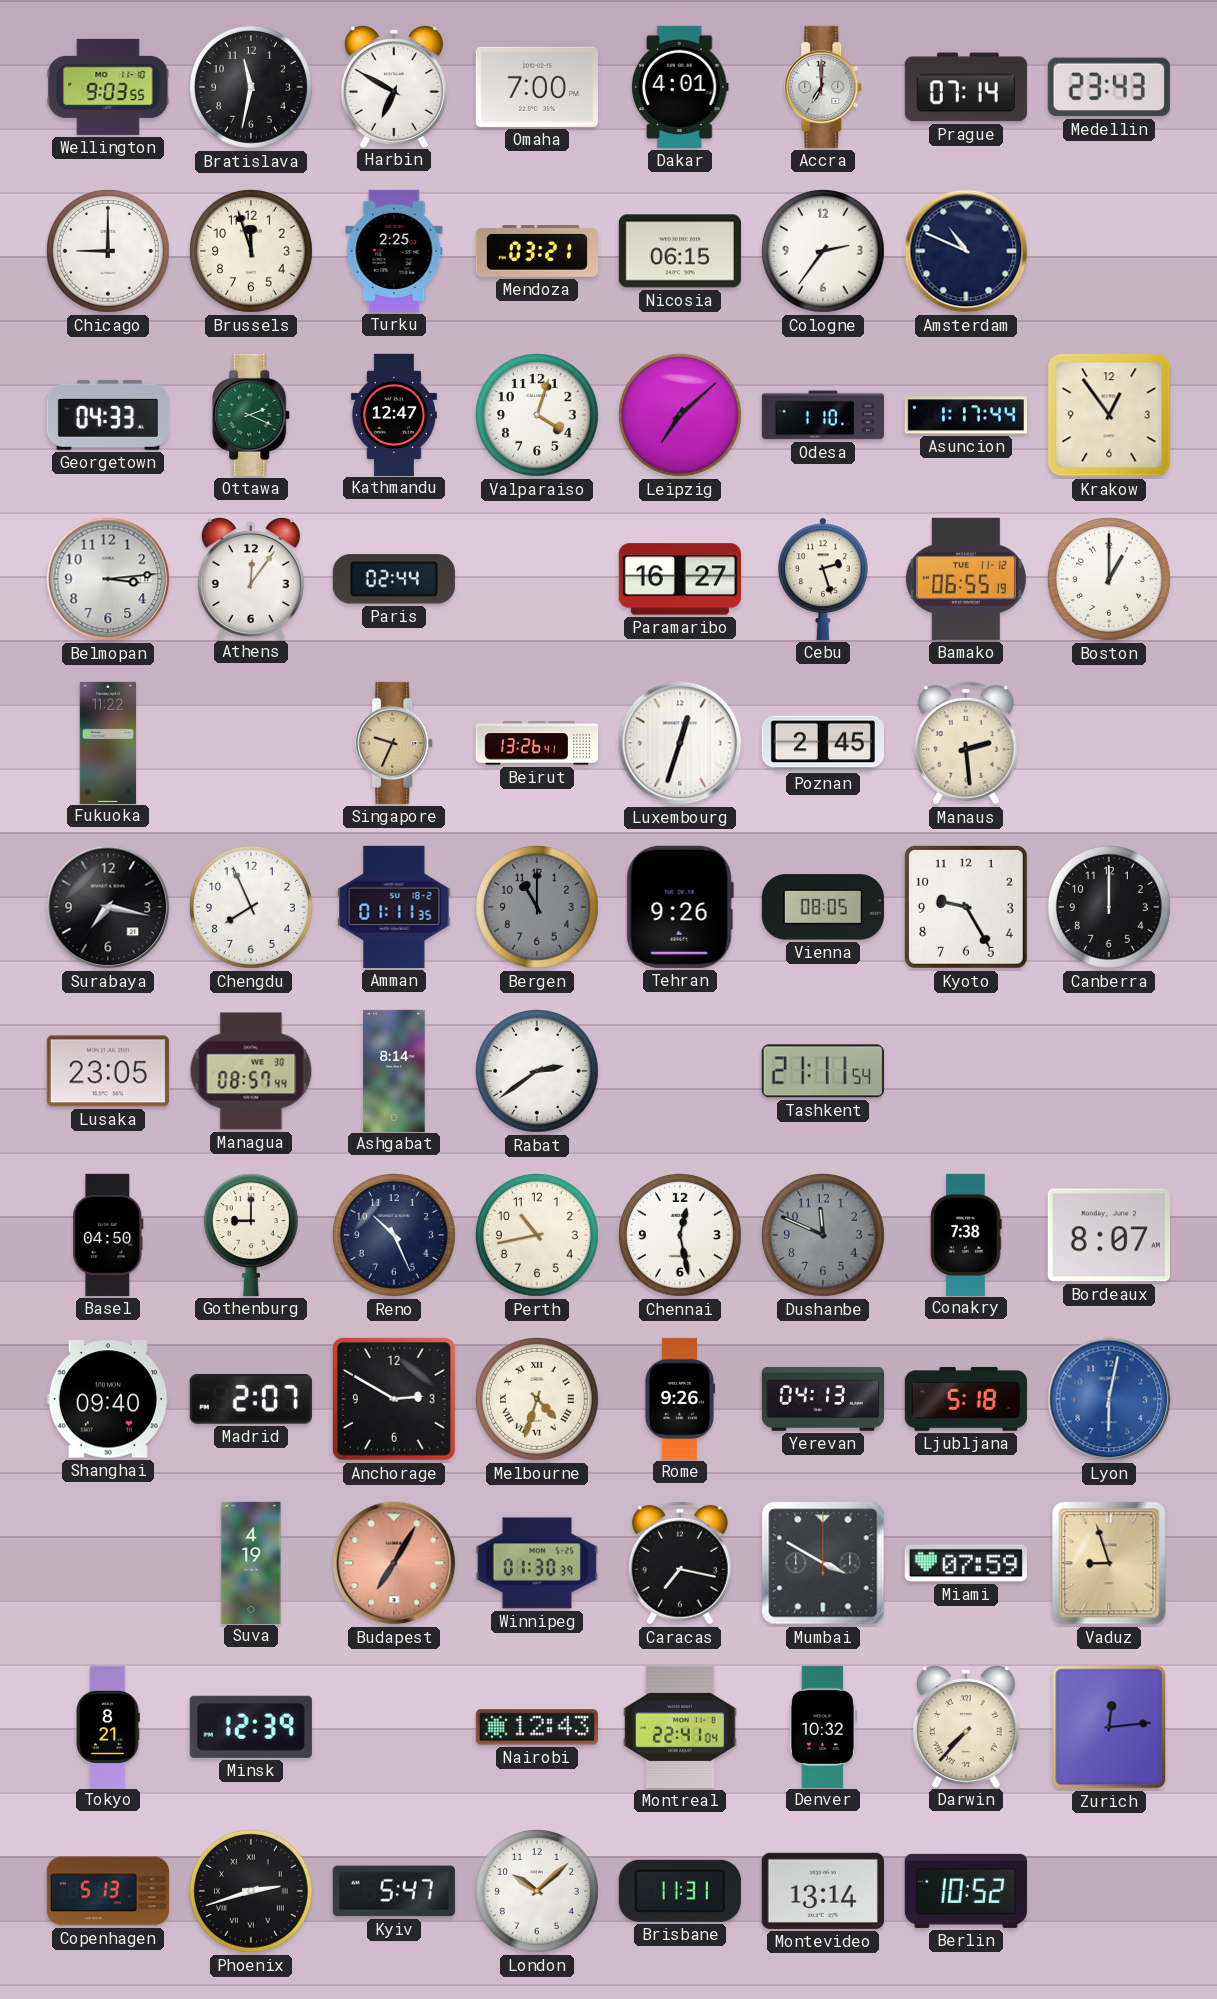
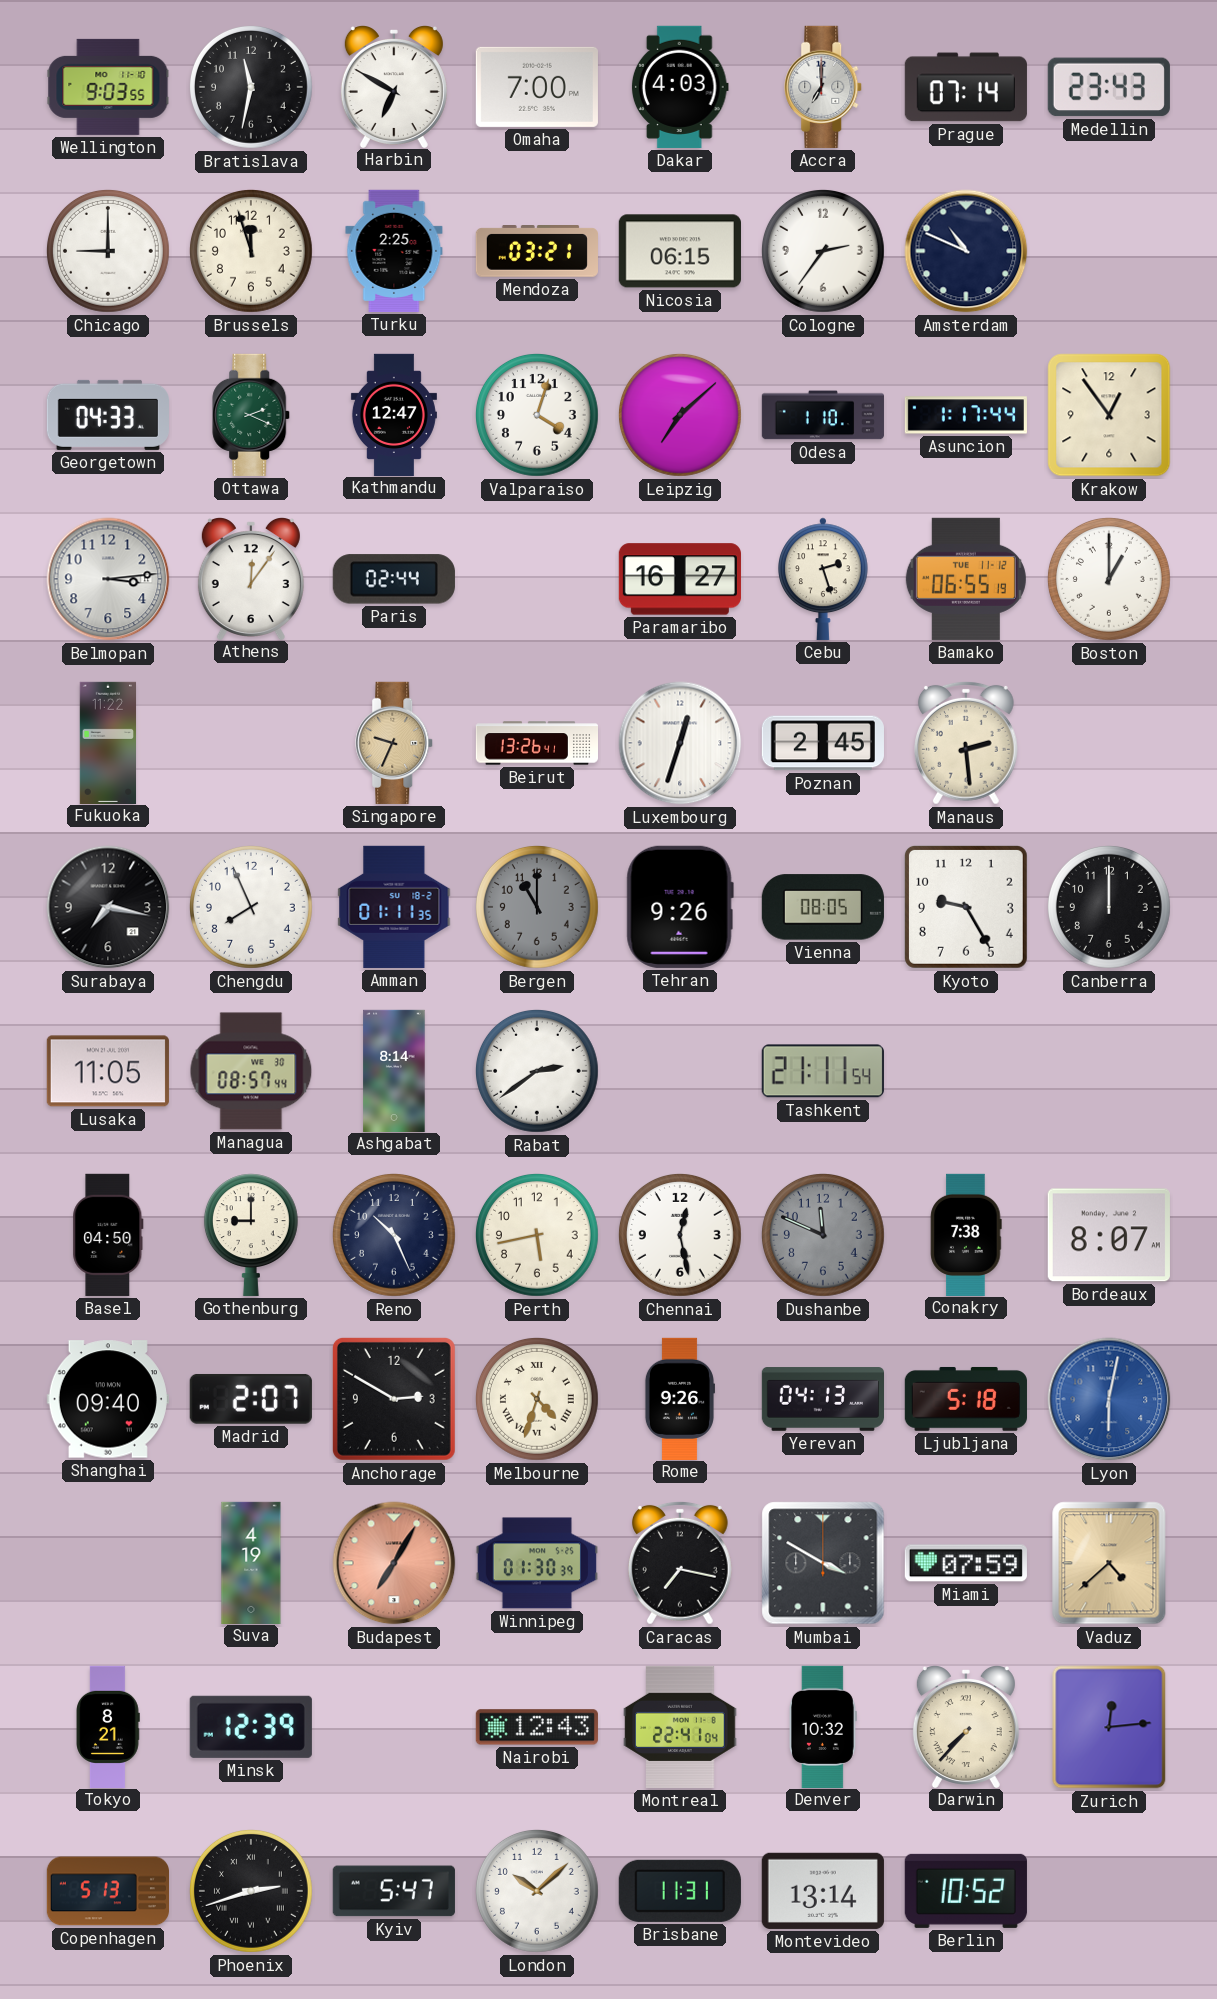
Dakar: 4:01 -> 4:03
Lusaka: 23:05 -> 11:05
Perth: 10:43 -> 5:43
Vaduz: 8:57 -> 4:38
